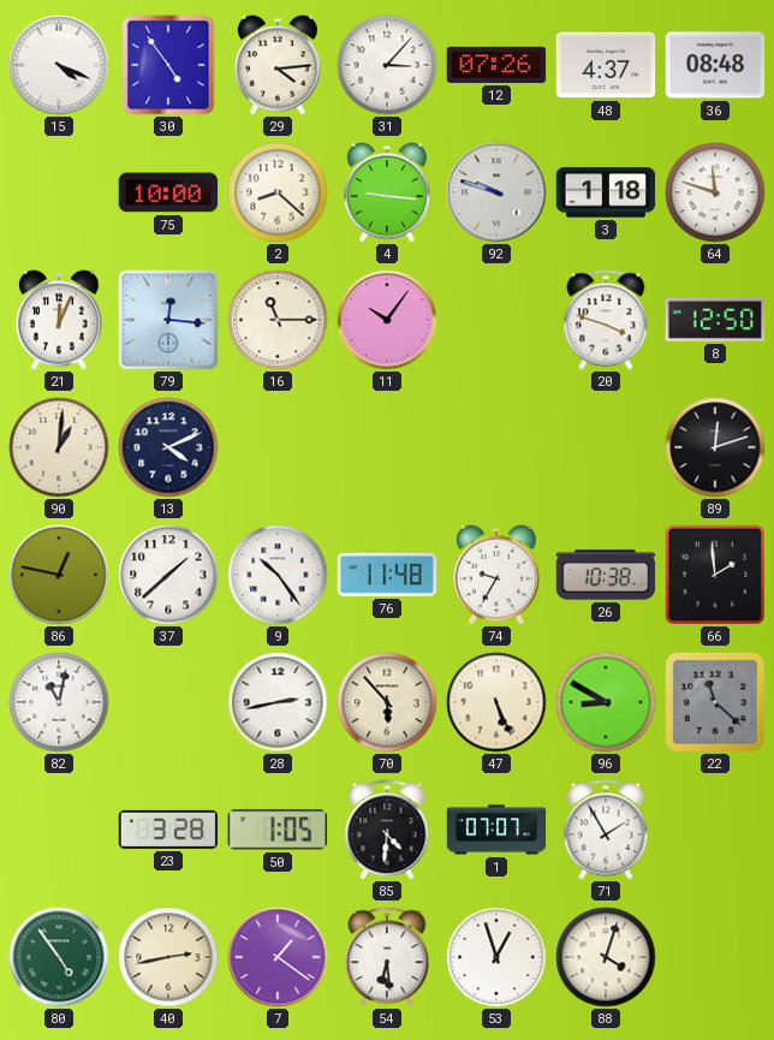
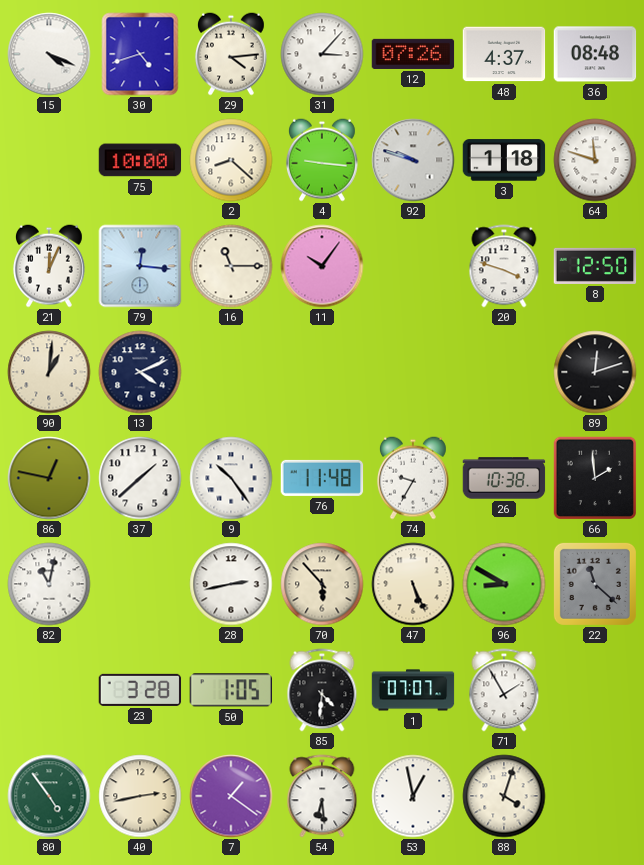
30: 4:54 -> 4:42
53: 12:57 -> 12:58
